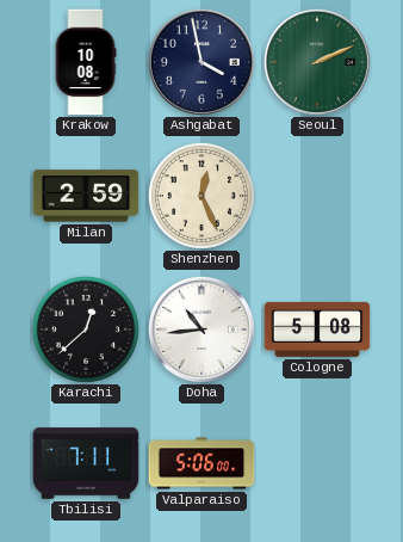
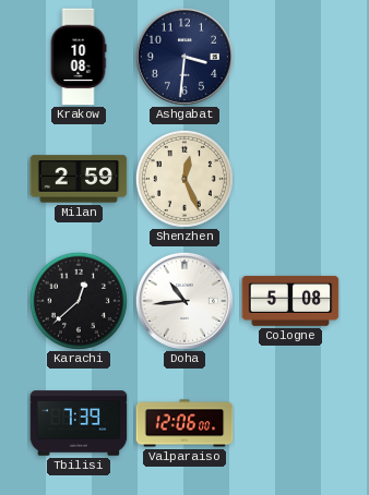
Ashgabat: 3:58 -> 3:31
Seoul: 2:11 -> none
Tbilisi: 7:11 -> 7:39
Valparaiso: 5:06 -> 12:06
